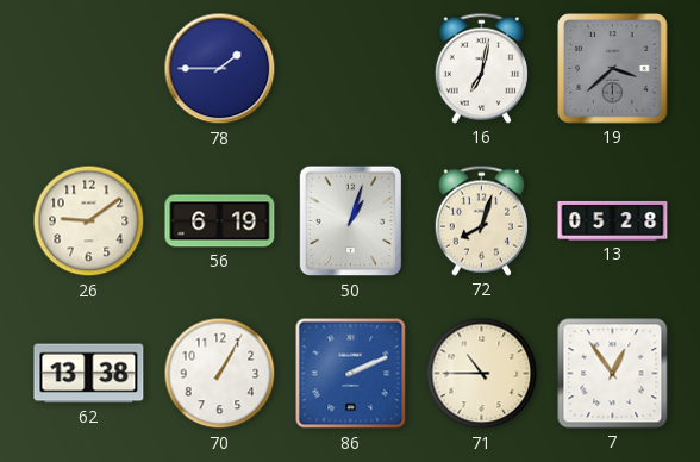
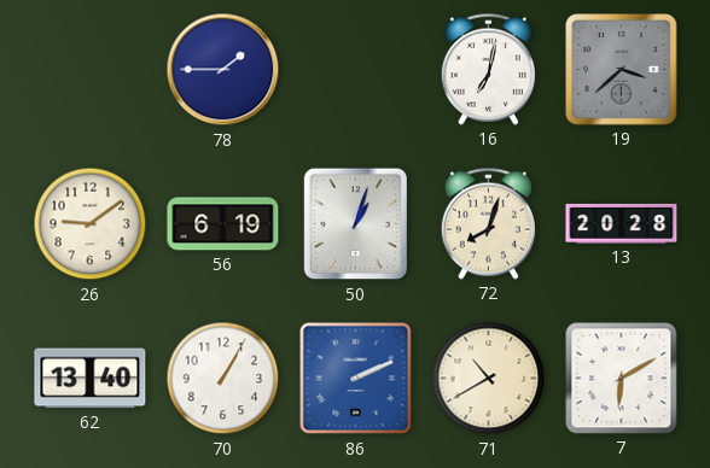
13: 05:28 -> 20:28
62: 13:38 -> 13:40
71: 10:45 -> 10:40
7: 12:54 -> 6:10
